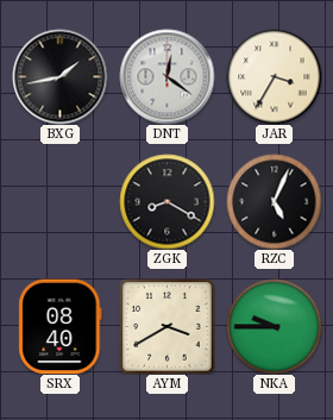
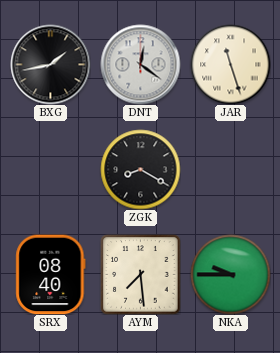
JAR: 3:35 -> 11:27
RZC: 5:04 -> none
AYM: 3:40 -> 7:29
